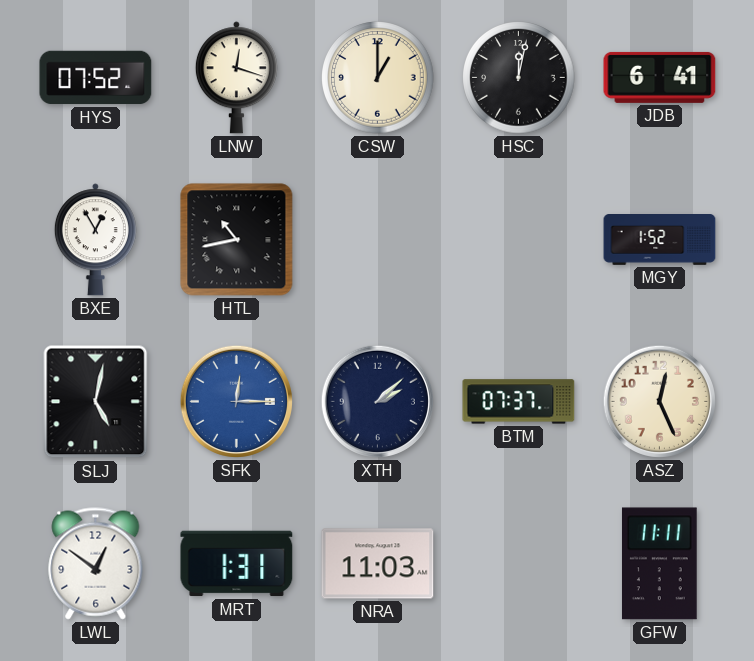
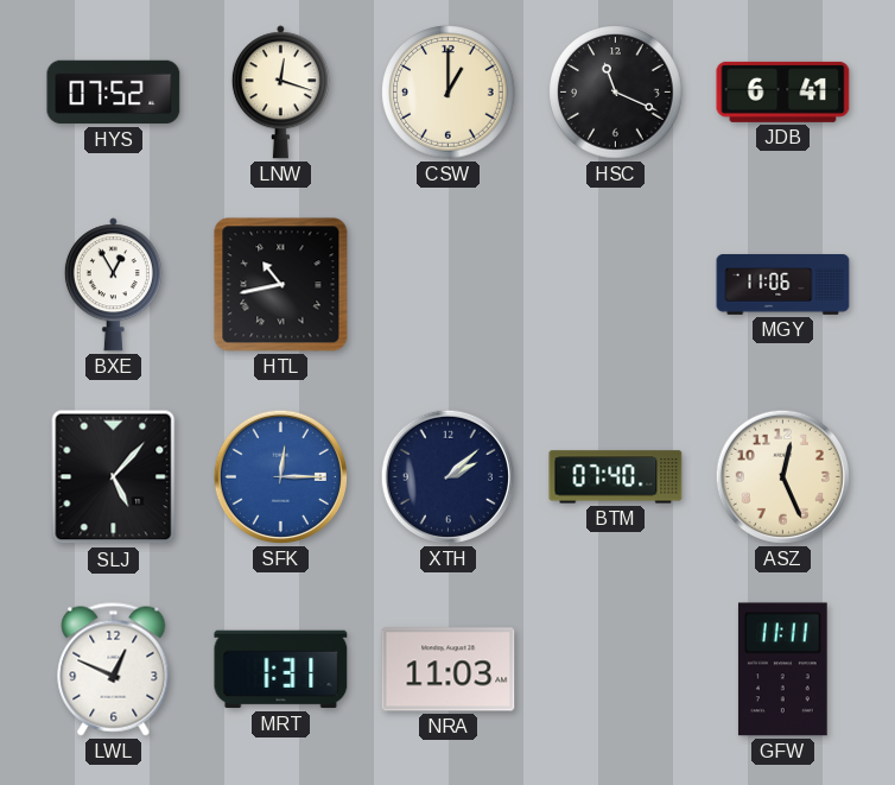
HSC: 12:02 -> 11:19
MGY: 1:52 -> 11:06
SLJ: 5:02 -> 5:07
BTM: 07:37 -> 07:40
LWL: 12:51 -> 12:49
